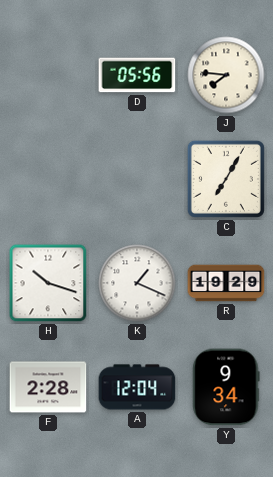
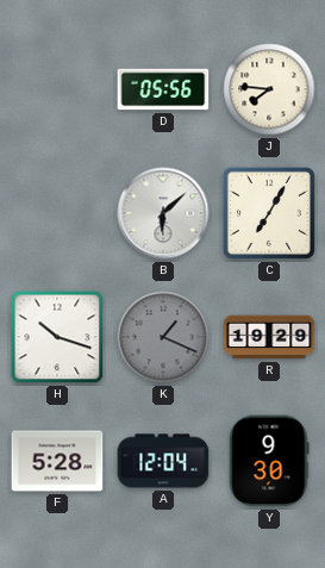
B: none -> 6:08
K dial: white -> grey
F: 2:28 -> 5:28
Y: 9:34 -> 9:30
